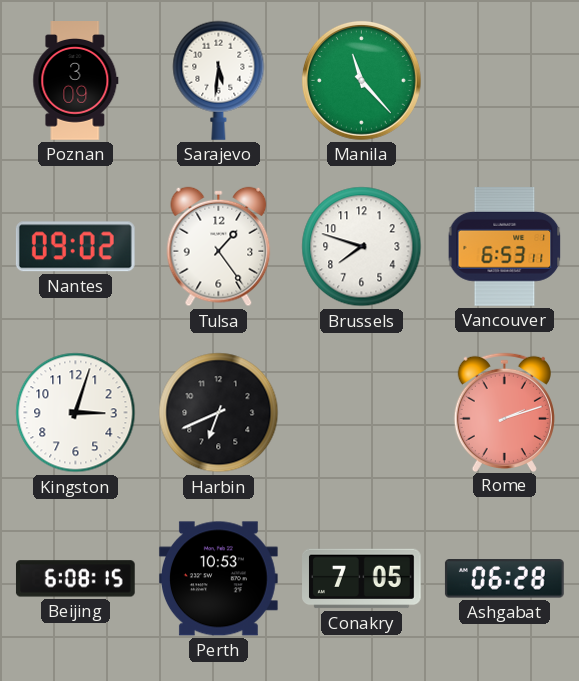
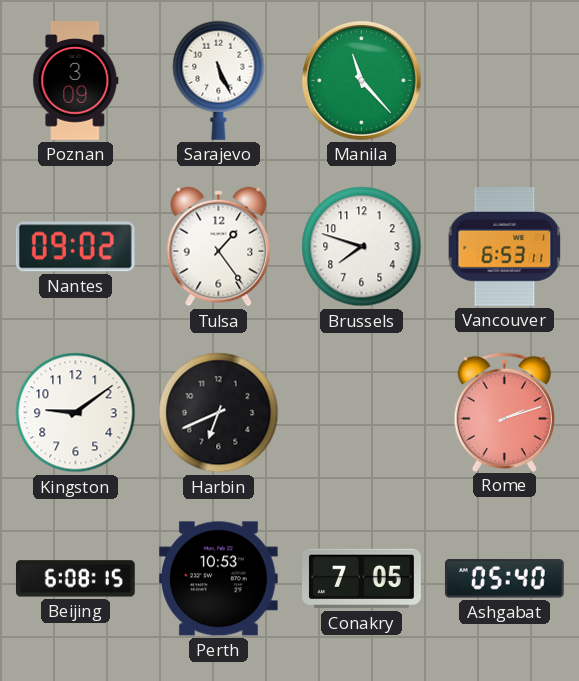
Sarajevo: 5:31 -> 5:26
Kingston: 3:03 -> 9:09
Ashgabat: 06:28 -> 05:40
